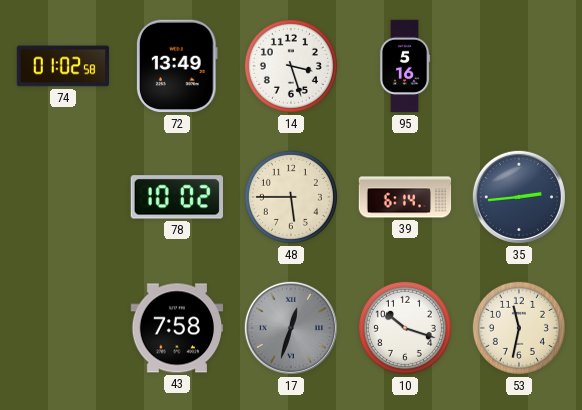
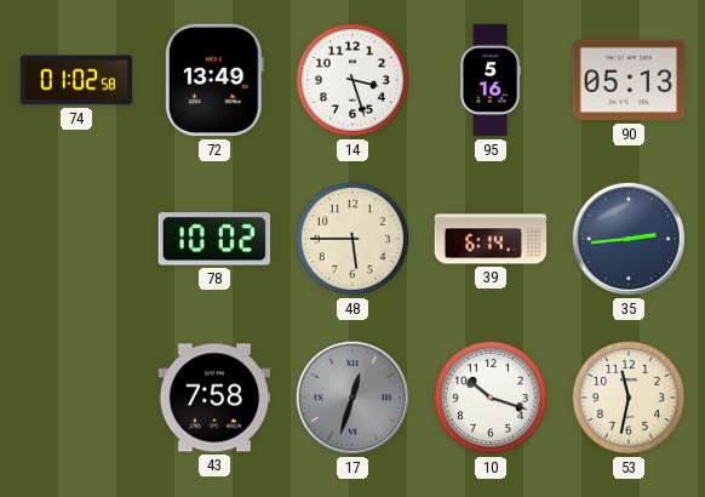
90: none -> 05:13
